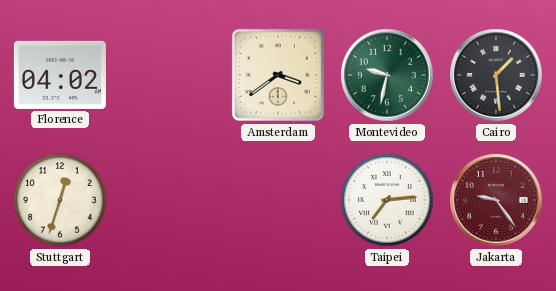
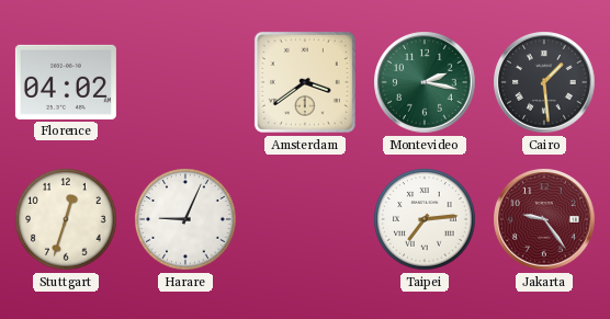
Montevideo: 9:32 -> 2:17
Harare: none -> 9:04
